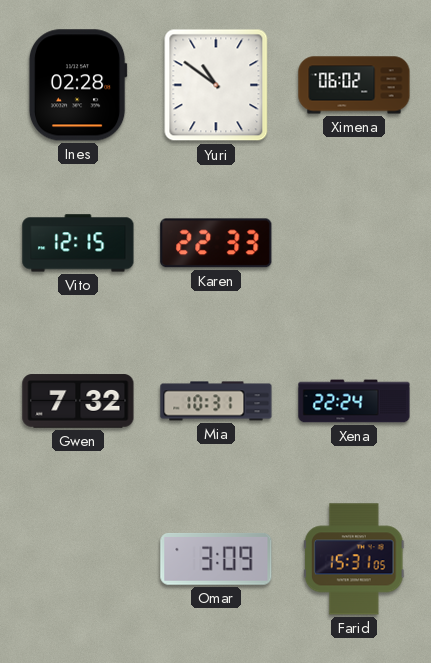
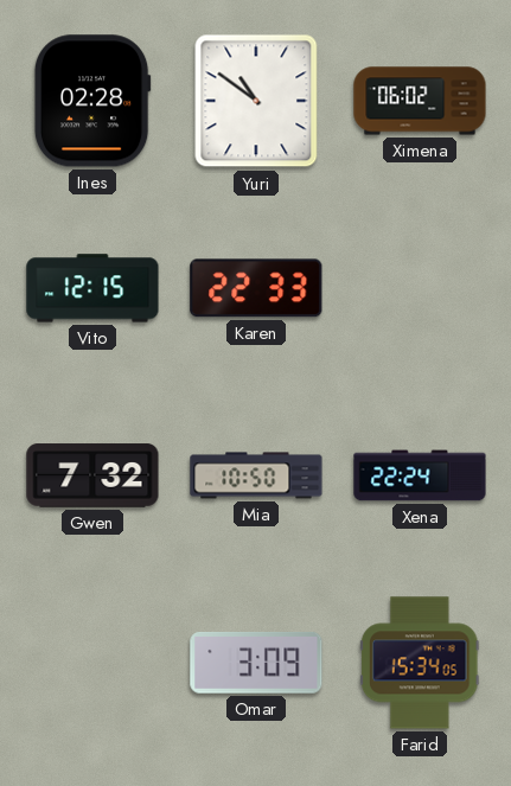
Mia: 10:31 -> 10:50
Farid: 15:31 -> 15:34
